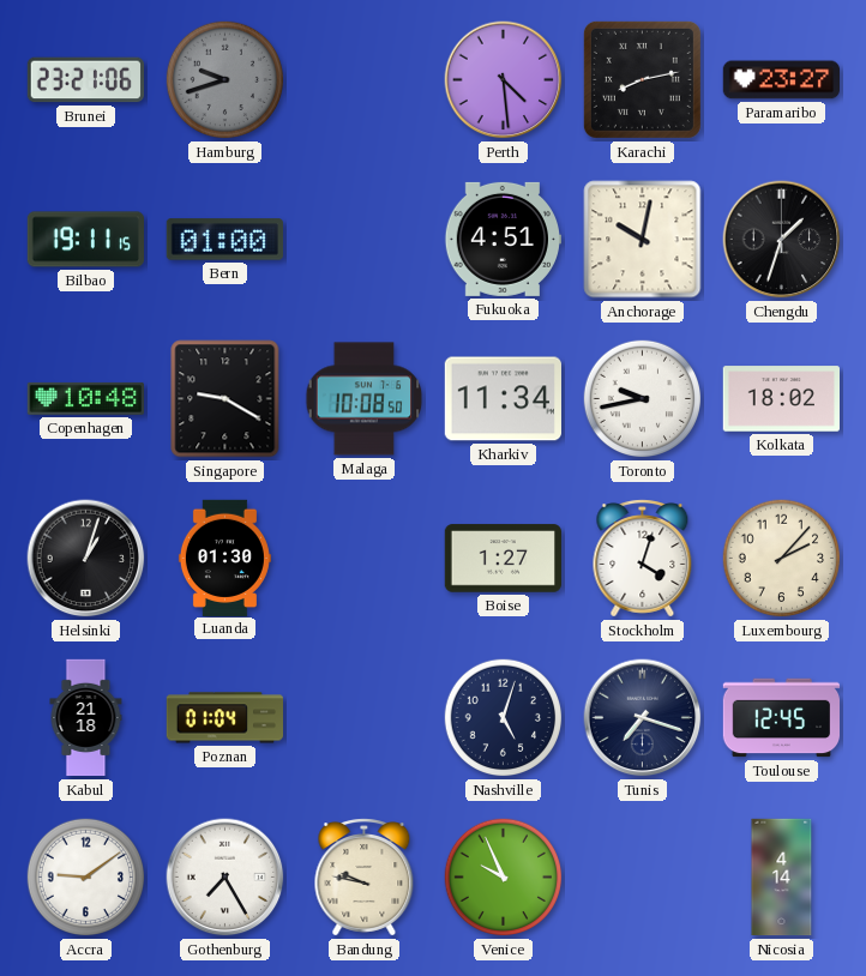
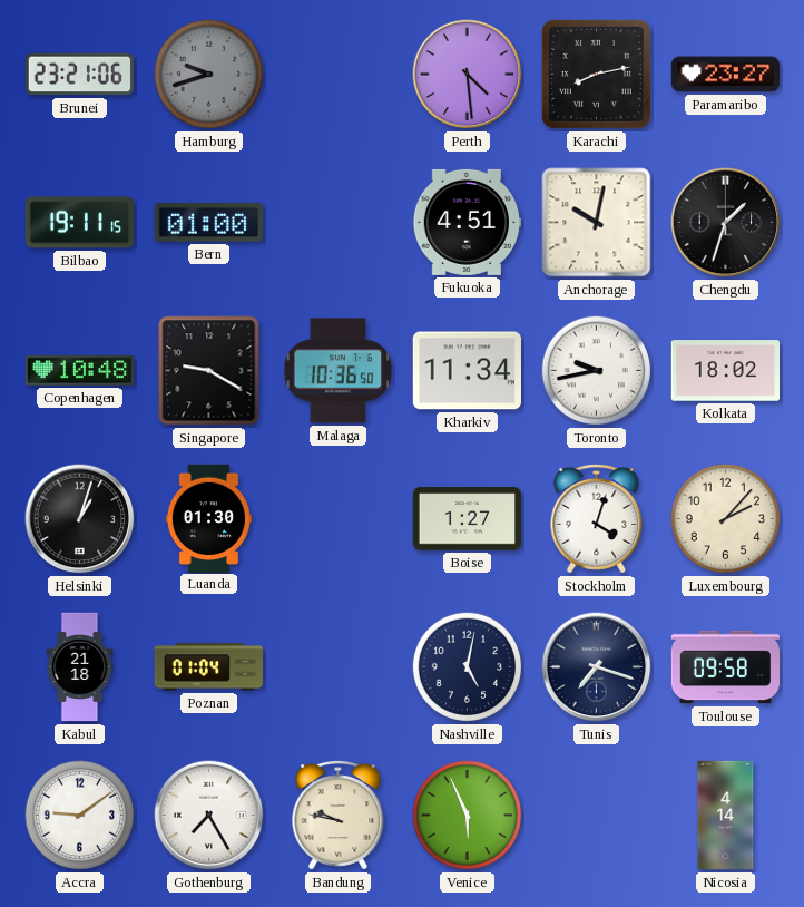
Malaga: 10:08 -> 10:36
Nashville: 5:03 -> 5:02
Toulouse: 12:45 -> 09:58
Venice: 9:56 -> 5:56
